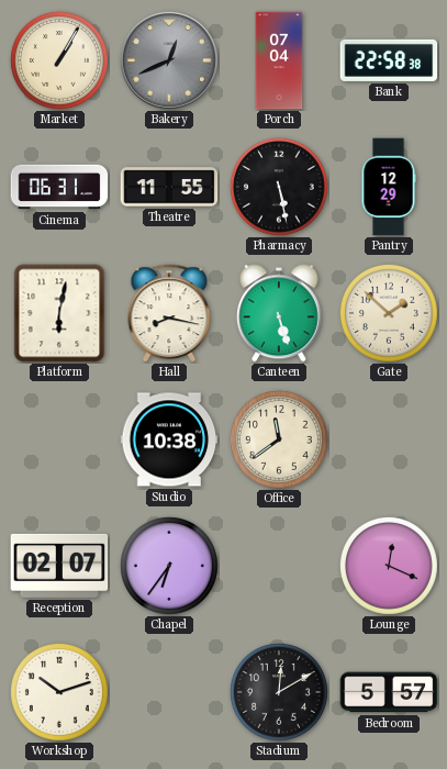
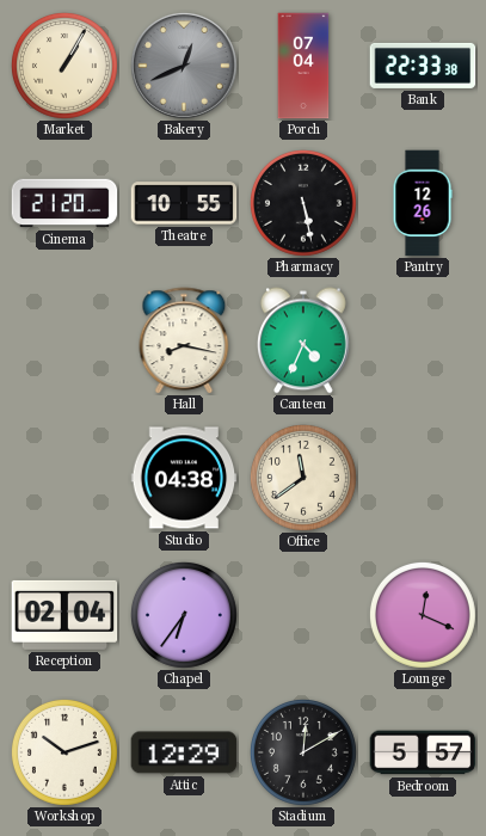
Bank: 22:58 -> 22:33
Cinema: 06:31 -> 21:20
Theatre: 11:55 -> 10:55
Pantry: 12:29 -> 12:26
Platform: 6:02 -> none
Canteen: 5:27 -> 4:34
Gate: 1:52 -> none
Studio: 10:38 -> 04:38
Reception: 02:07 -> 02:04
Attic: none -> 12:29
